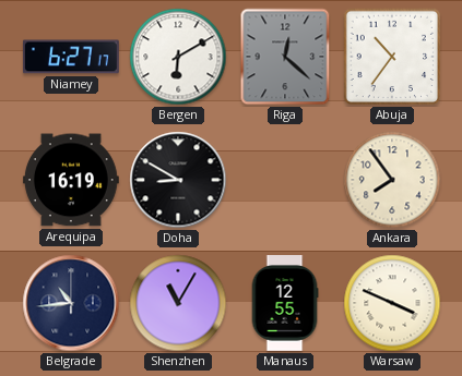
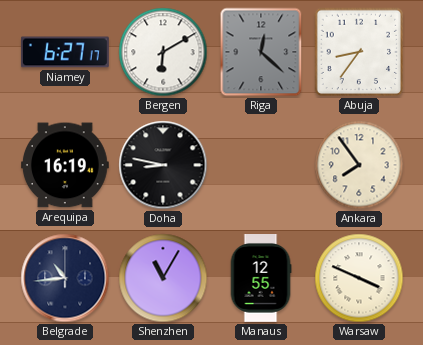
Abuja: 10:36 -> 8:36
Doha: 8:50 -> 8:47
